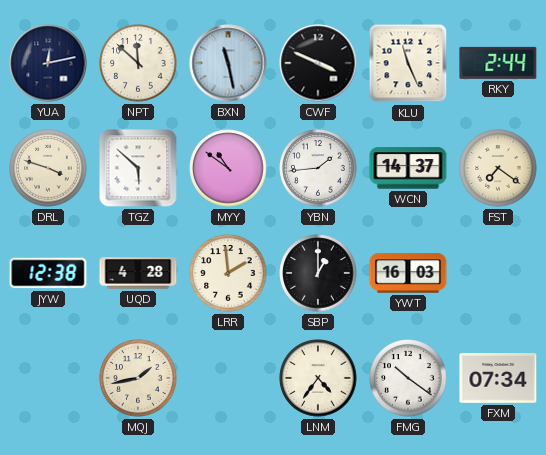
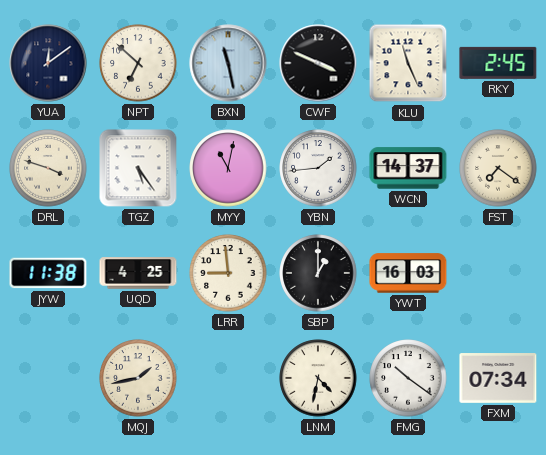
YUA: 12:13 -> 12:09
NPT: 11:52 -> 6:52
RKY: 2:44 -> 2:45
TGZ: 5:52 -> 5:24
MYY: 10:51 -> 11:02
JYW: 12:38 -> 11:38
UQD: 4:28 -> 4:25
LRR: 1:59 -> 8:59
LNM: 4:36 -> 4:32
